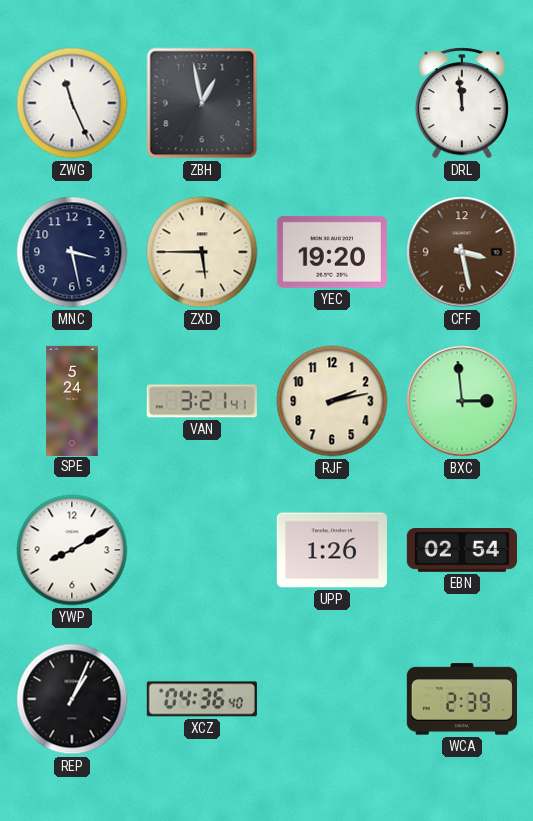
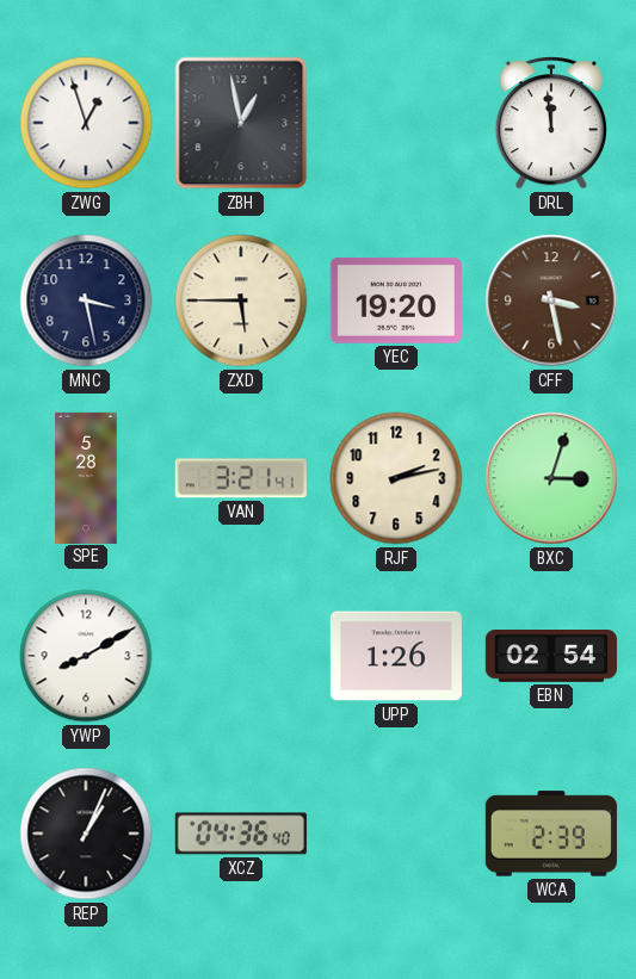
ZWG: 11:26 -> 12:57
SPE: 5:24 -> 5:28
BXC: 2:59 -> 3:03
